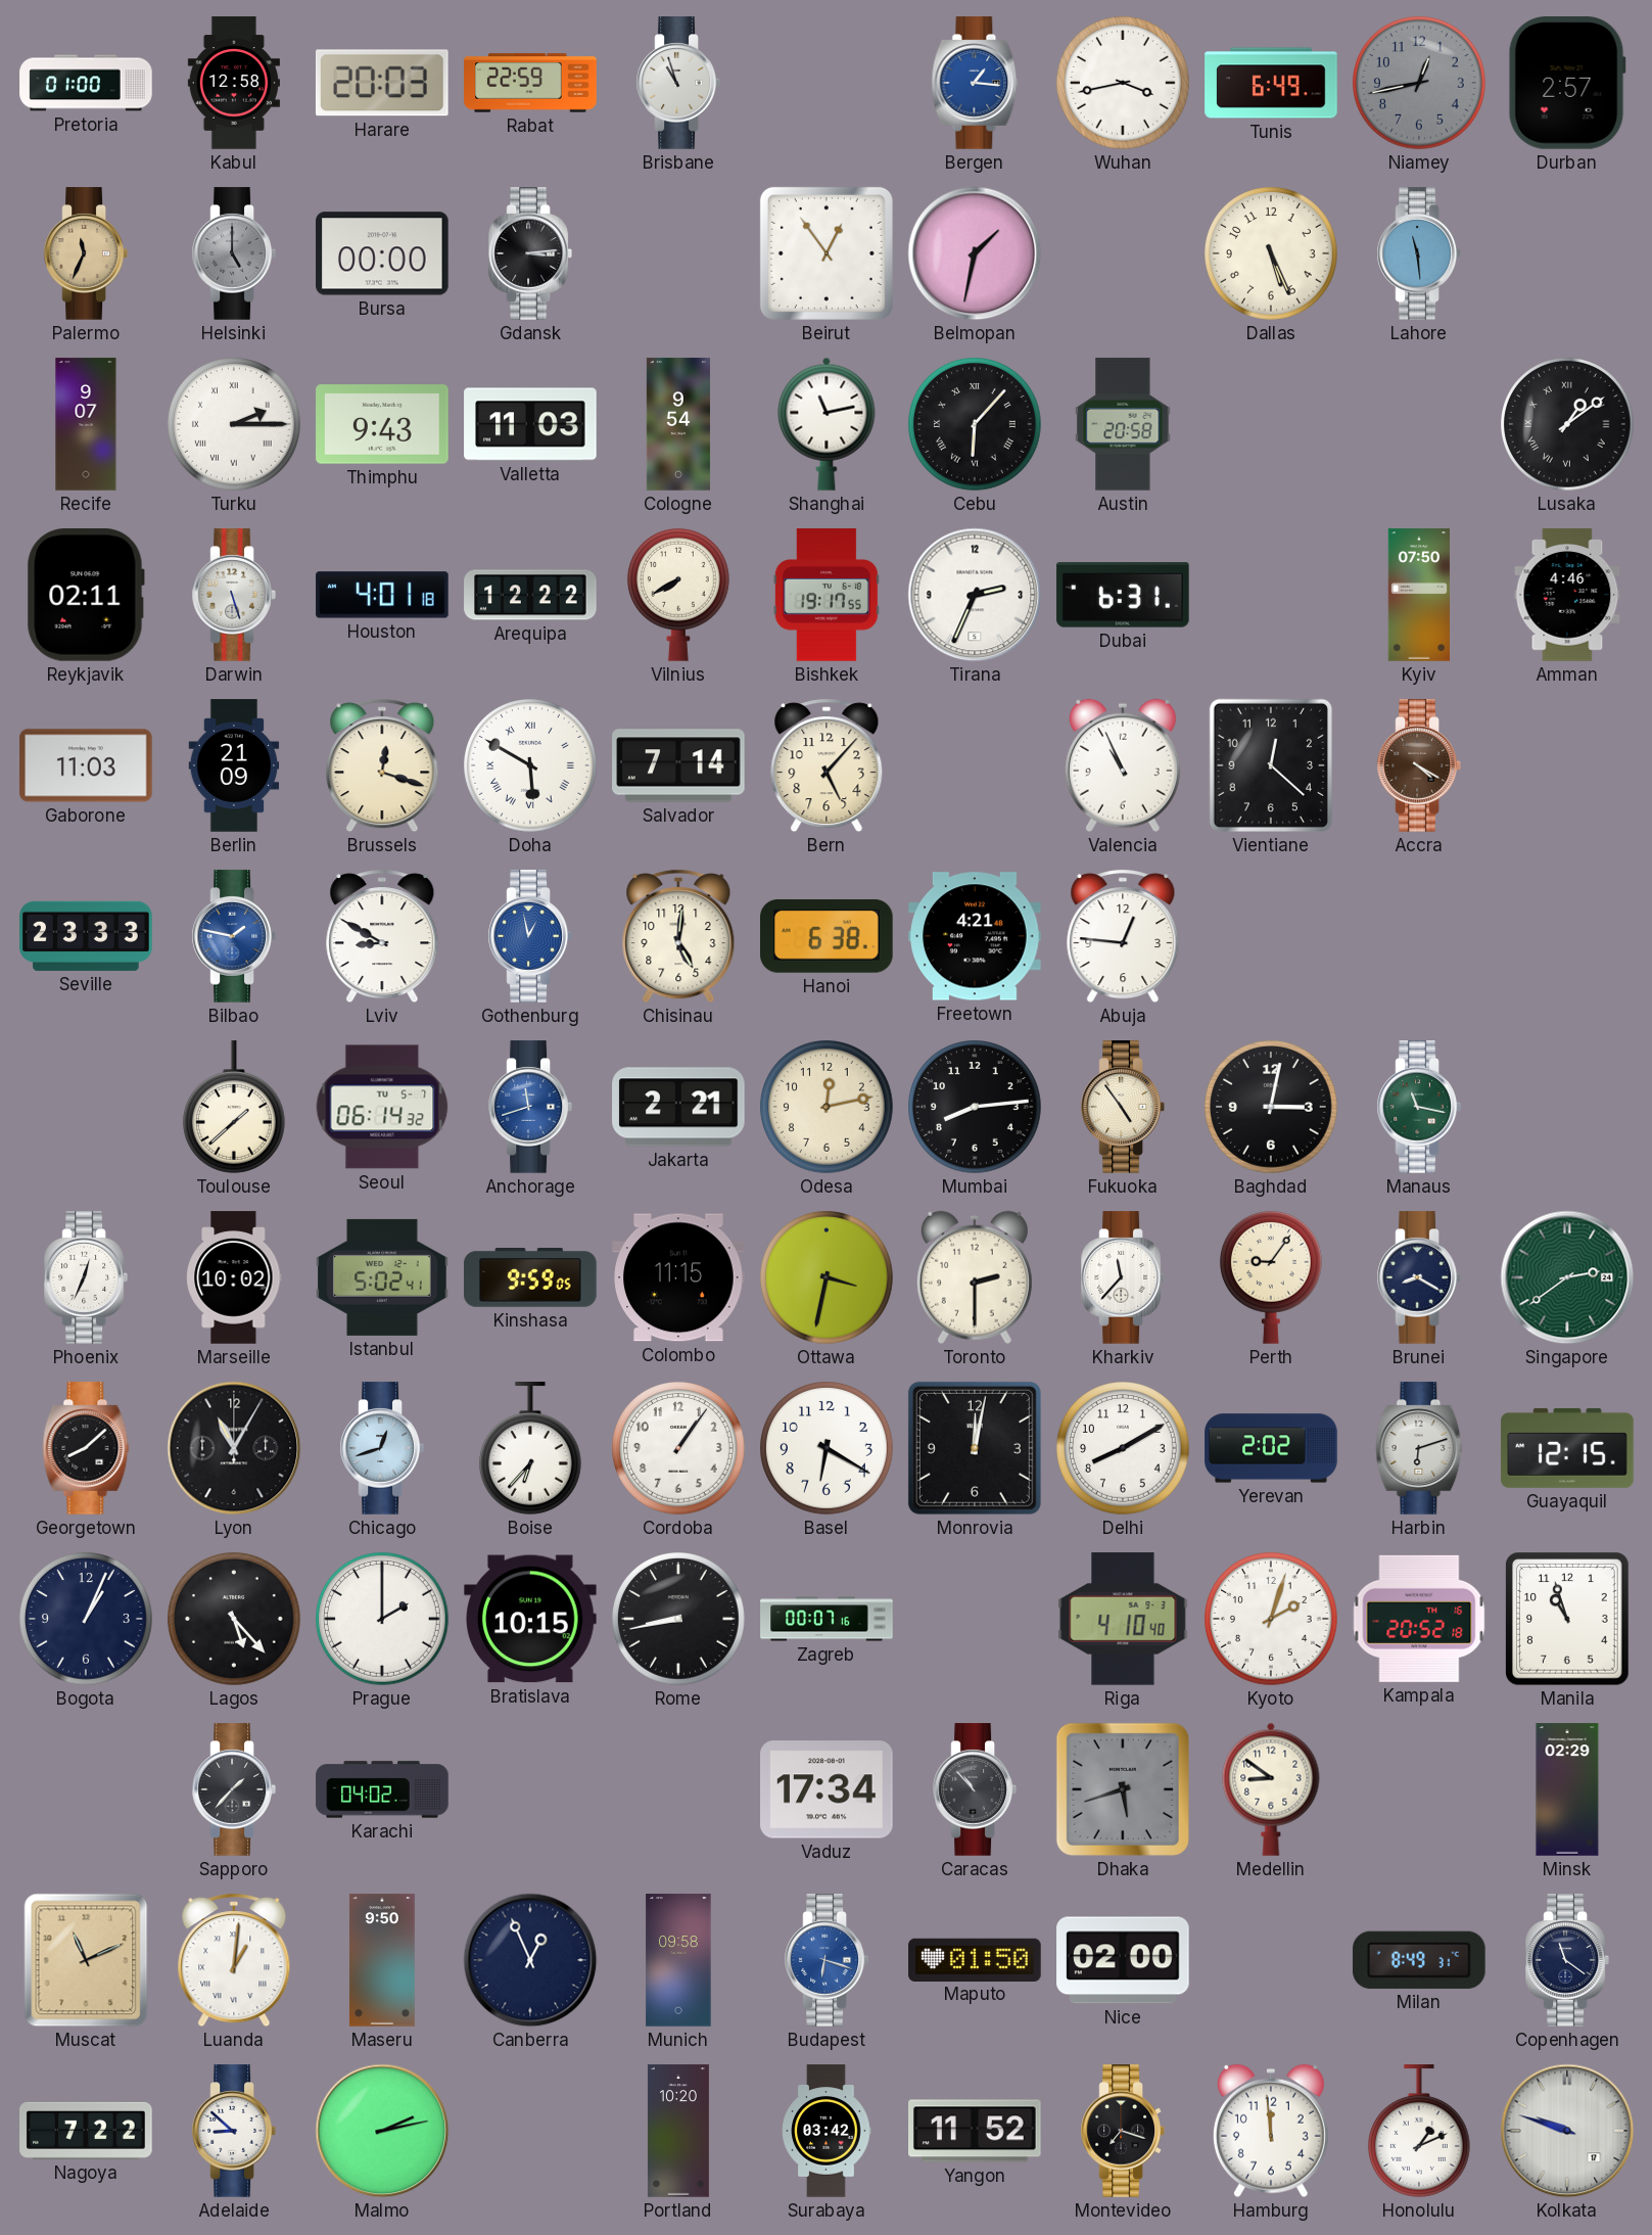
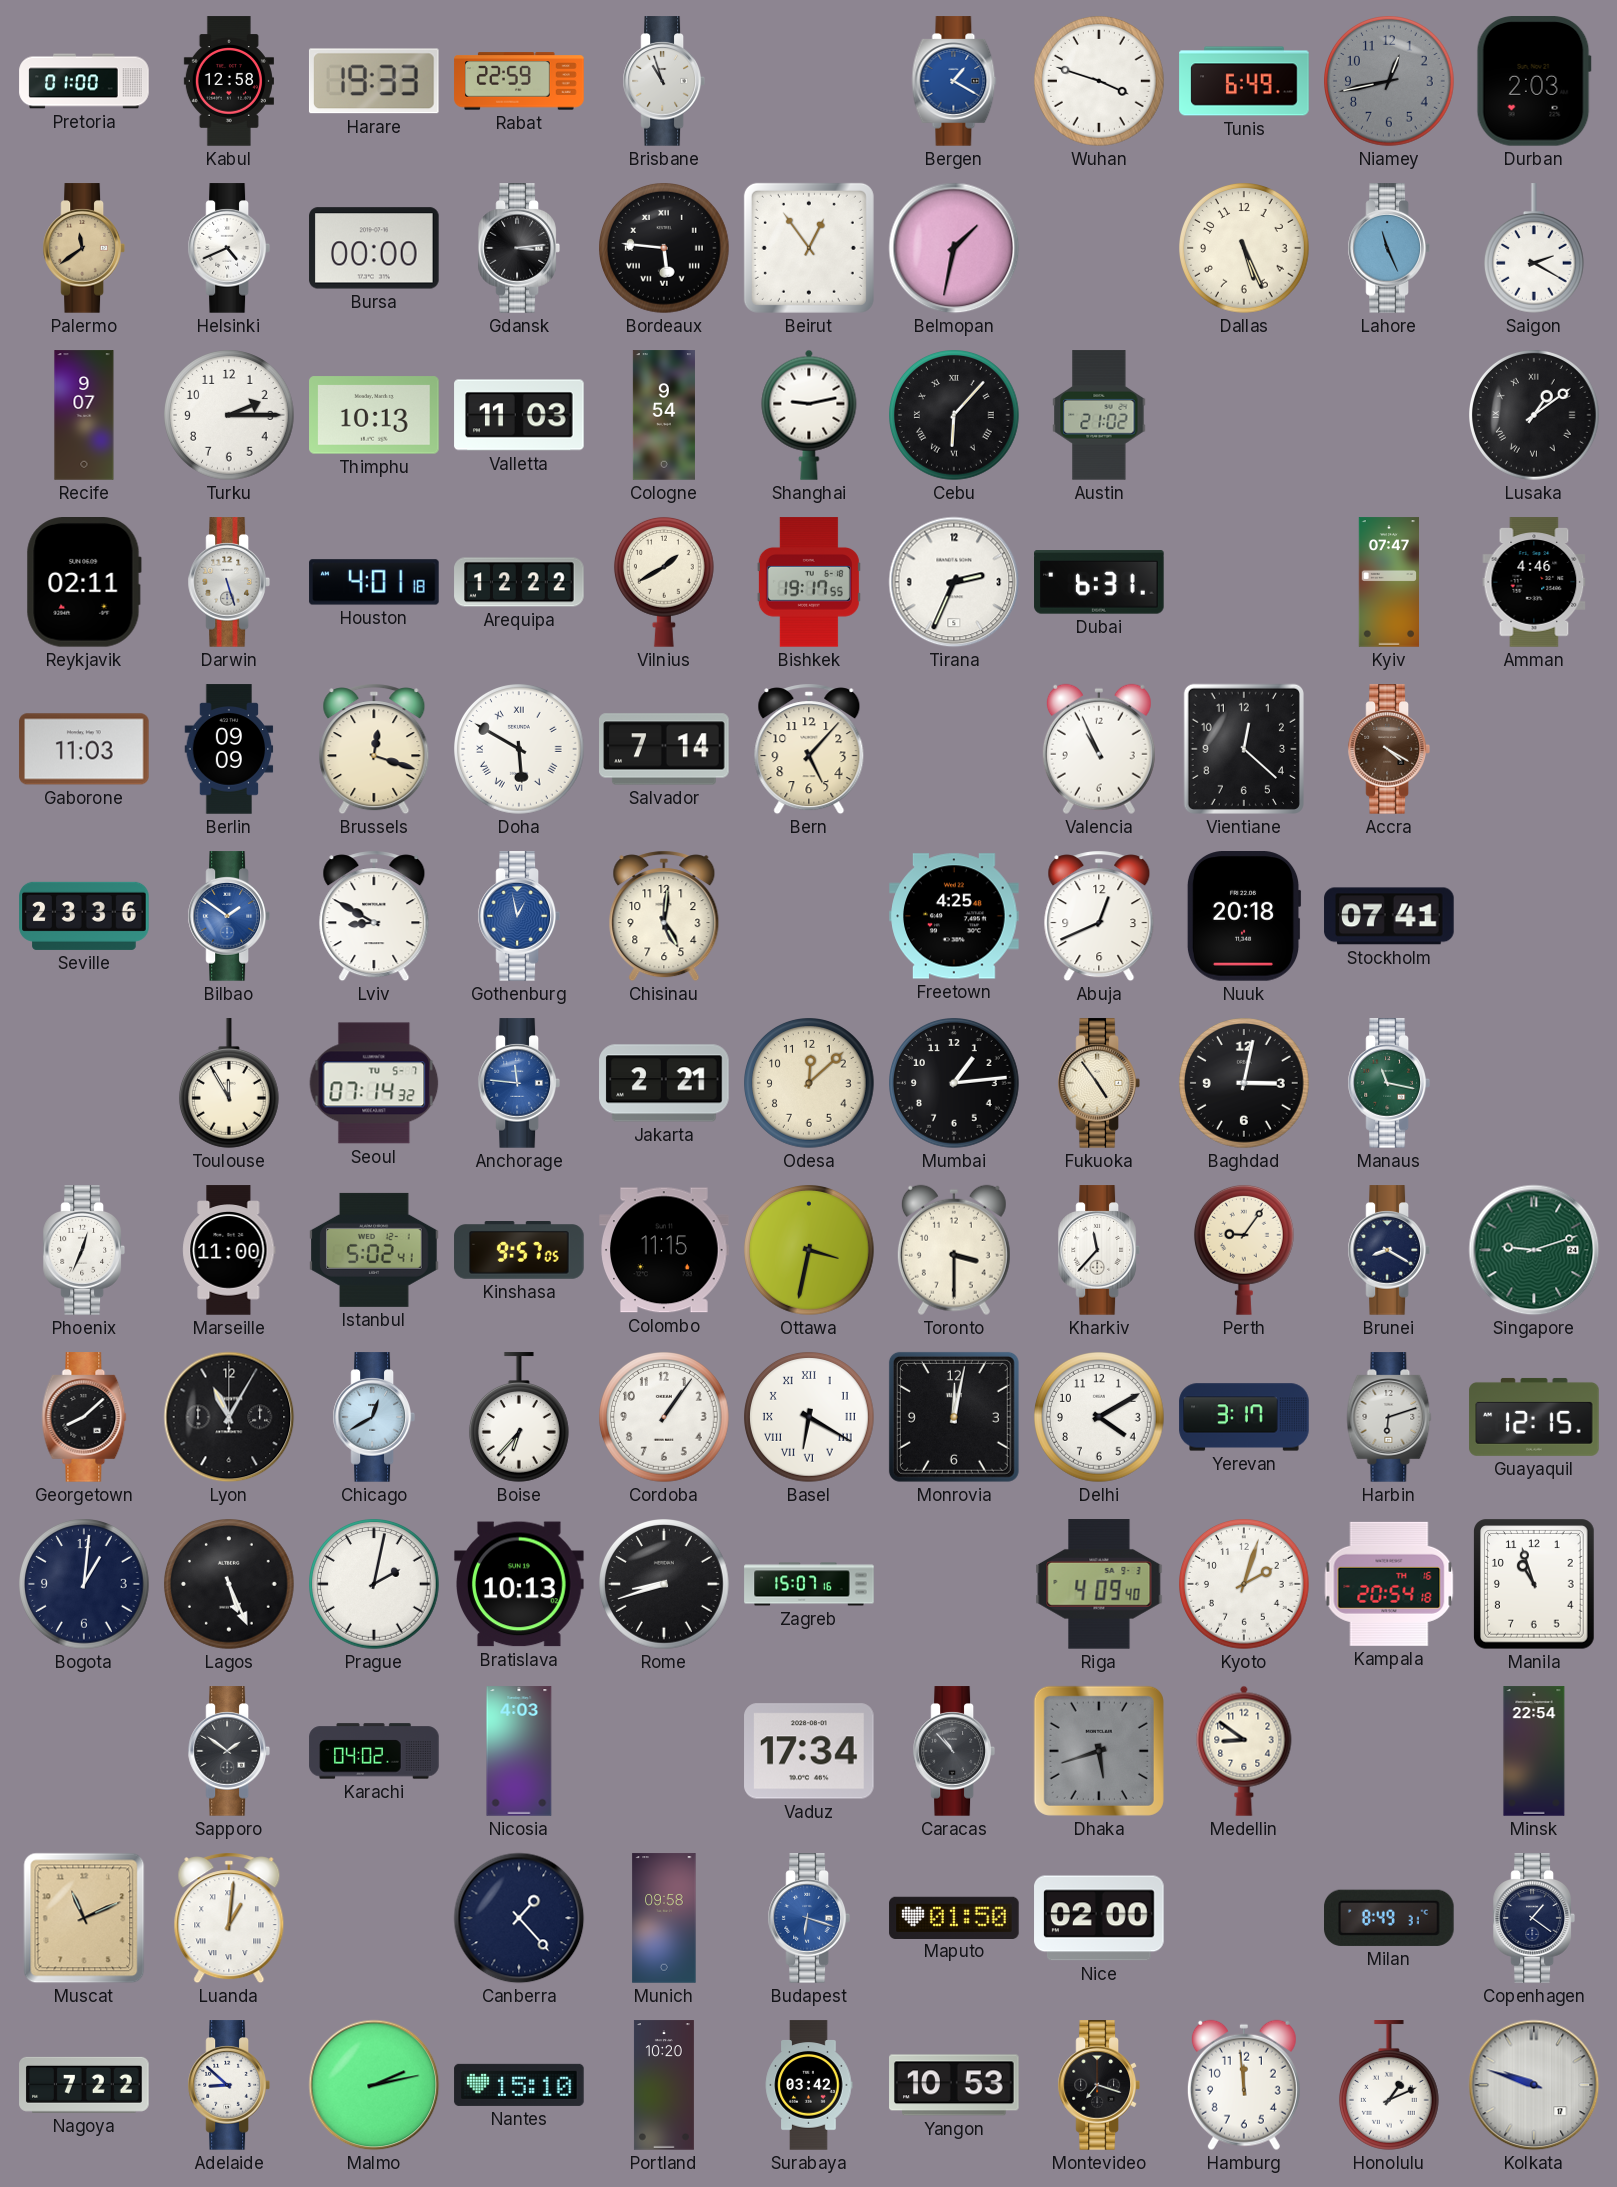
Harare: 20:03 -> 19:33
Bergen: 1:16 -> 1:20
Wuhan: 3:43 -> 3:48
Durban: 2:57 -> 2:03
Palermo: 11:34 -> 11:39
Helsinki: 5:00 -> 4:41
Helsinki dial: grey -> white
Bordeaux: none -> 5:46
Lahore: 11:29 -> 11:26
Saigon: none -> 2:20
Turku numerals: Roman -> Arabic
Thimphu: 9:43 -> 10:13
Shanghai: 11:13 -> 9:13
Austin: 20:58 -> 21:02
Vilnius: 7:40 -> 1:40
Kyiv: 07:50 -> 07:47
Berlin: 21:09 -> 09:09
Seville: 23:33 -> 23:36
Bilbao: 1:47 -> 1:51
Hanoi: 6:38 -> none
Freetown: 4:21 -> 4:25
Abuja: 12:46 -> 12:41
Nuuk: none -> 20:18
Stockholm: none -> 07:41
Toulouse: 1:38 -> 11:55
Seoul: 06:14 -> 07:14
Anchorage: 11:42 -> 11:46
Odesa: 12:13 -> 12:08
Mumbai: 8:14 -> 1:14
Marseille: 10:02 -> 11:00
Kinshasa: 9:59 -> 9:57
Toronto: 2:30 -> 3:30
Singapore: 2:39 -> 9:12
Chicago: 12:42 -> 12:40
Basel numerals: Arabic -> Roman
Delhi: 8:10 -> 4:10
Yerevan: 2:02 -> 3:17
Bogota: 1:04 -> 1:01
Lagos: 5:23 -> 5:26
Prague: 2:00 -> 2:02
Bratislava: 10:15 -> 10:13
Rome: 8:43 -> 8:42
Zagreb: 00:07 -> 15:07
Riga: 4:10 -> 4:09
Kampala: 20:52 -> 20:54
Sapporo: 1:37 -> 1:51
Nicosia: none -> 4:03
Minsk: 02:29 -> 22:54
Maseru: 9:50 -> none
Canberra: 12:56 -> 1:23
Copenhagen: 11:21 -> 1:21
Nantes: none -> 15:10
Yangon: 11:52 -> 10:53
